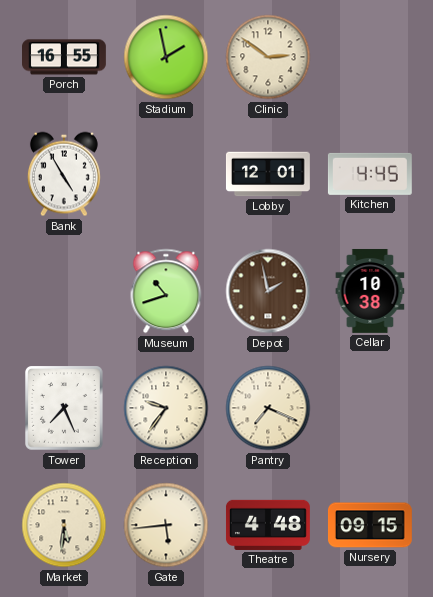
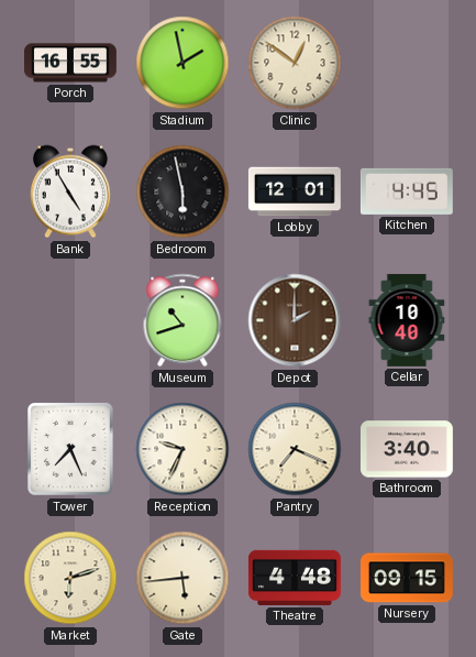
Clinic: 2:51 -> 12:51
Bedroom: none -> 5:58
Depot: 1:58 -> 2:00
Cellar: 10:38 -> 10:40
Reception: 9:36 -> 9:34
Bathroom: none -> 3:40
Market: 5:31 -> 6:12
